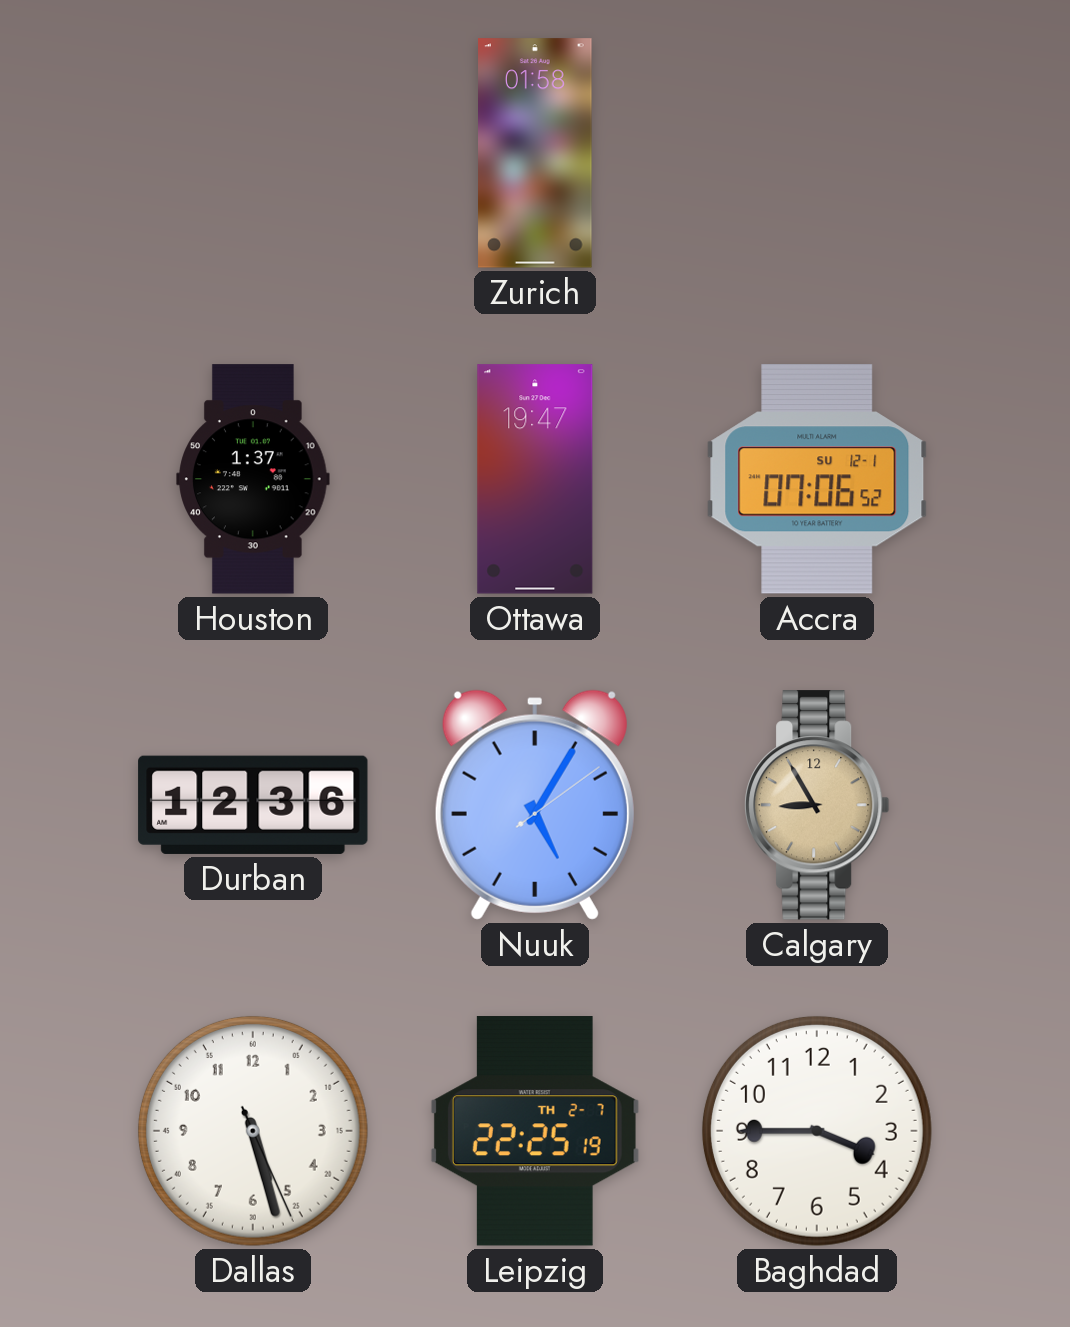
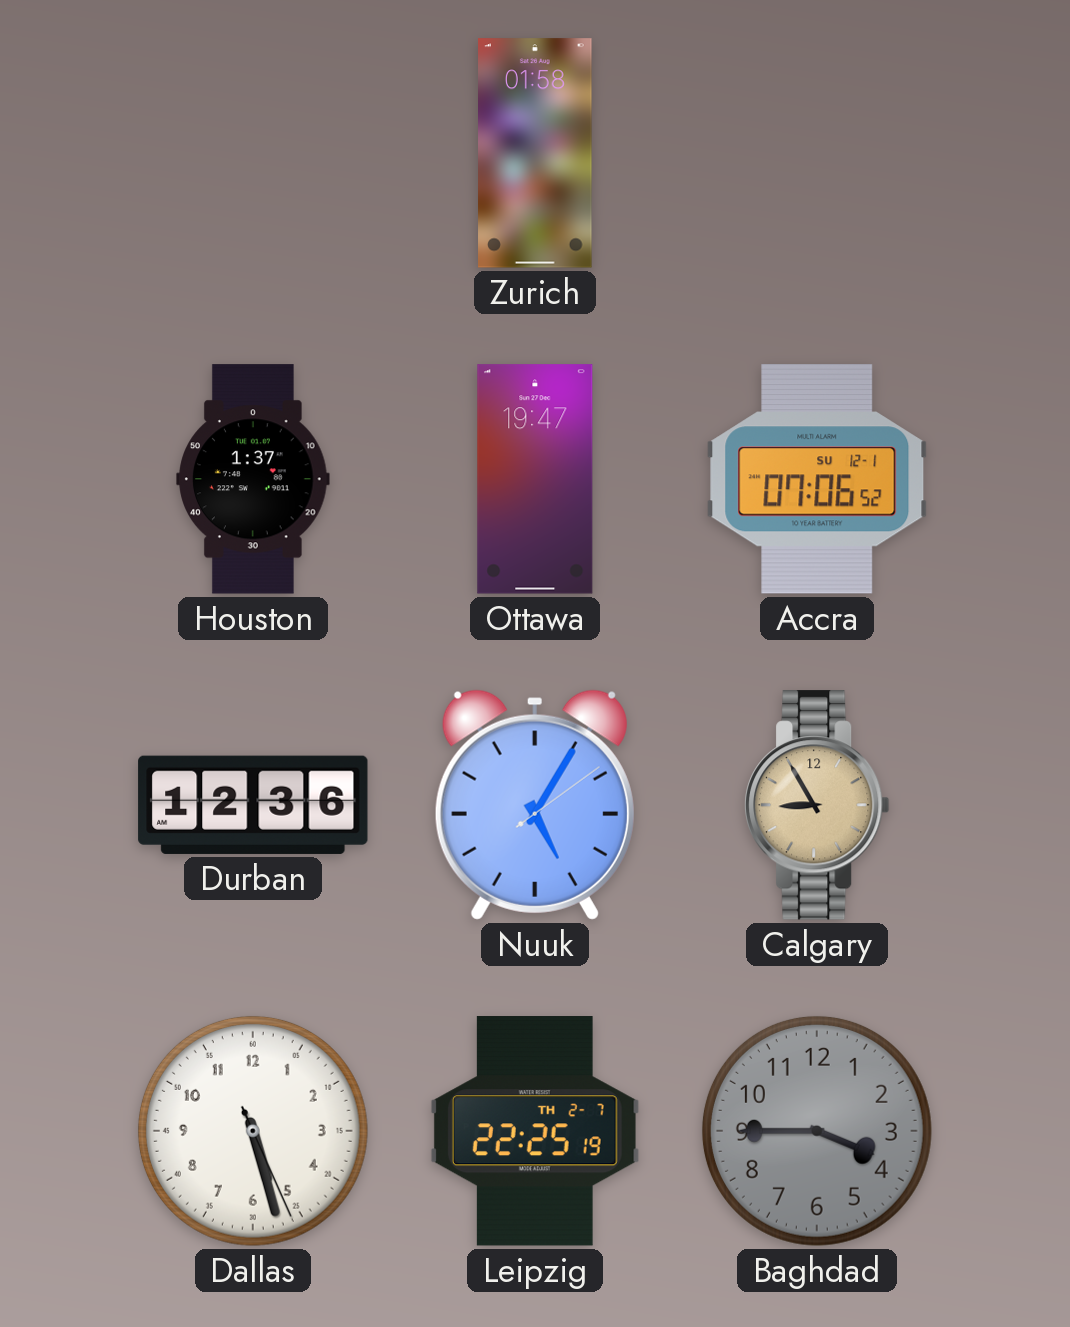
Baghdad dial: white -> grey
